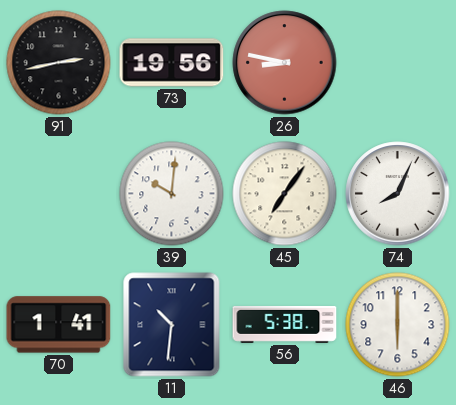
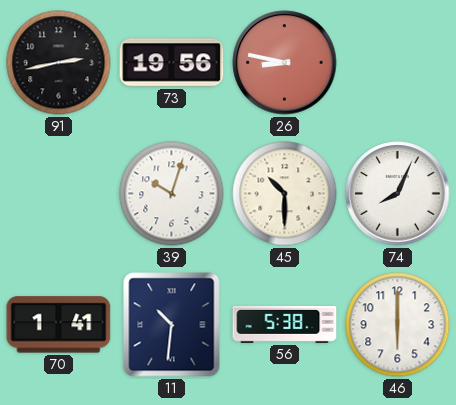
39: 10:01 -> 10:03
45: 7:06 -> 10:30
